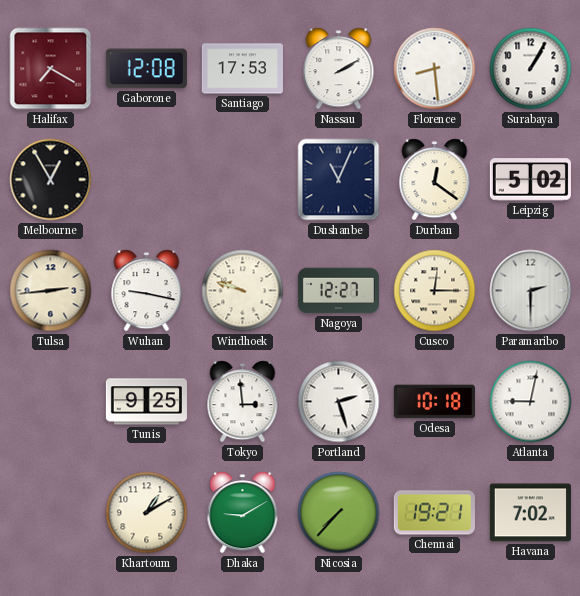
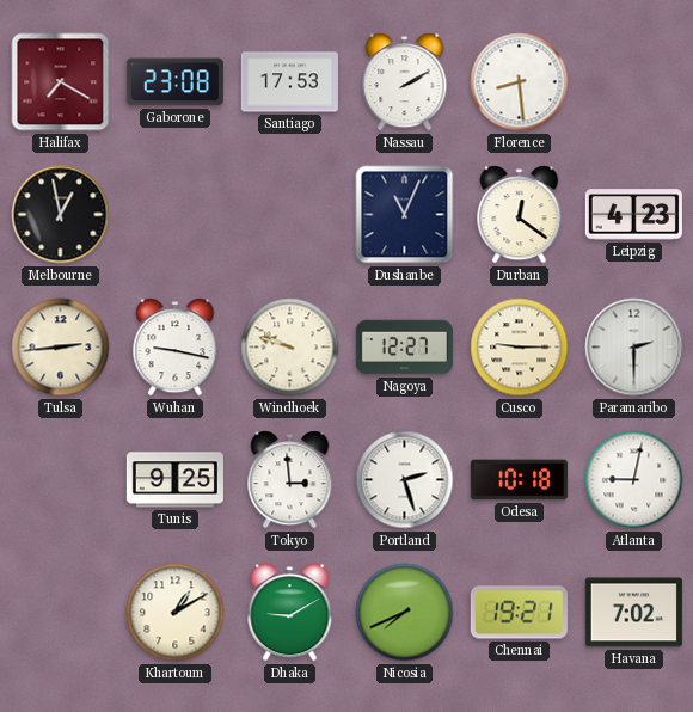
Gaborone: 12:08 -> 23:08
Surabaya: 1:05 -> none
Melbourne: 12:55 -> 12:58
Leipzig: 5:02 -> 4:23
Cusco: 12:15 -> 9:15
Nicosia: 7:37 -> 7:41
